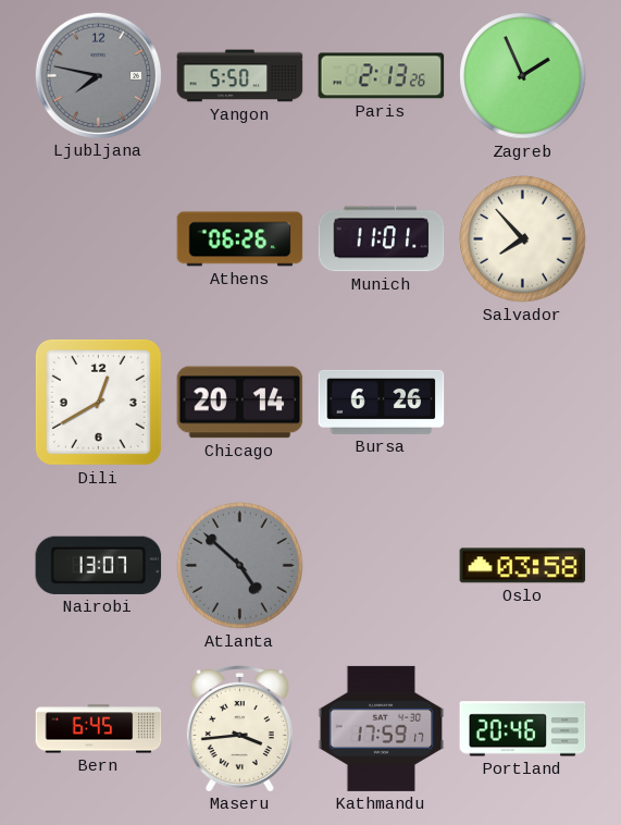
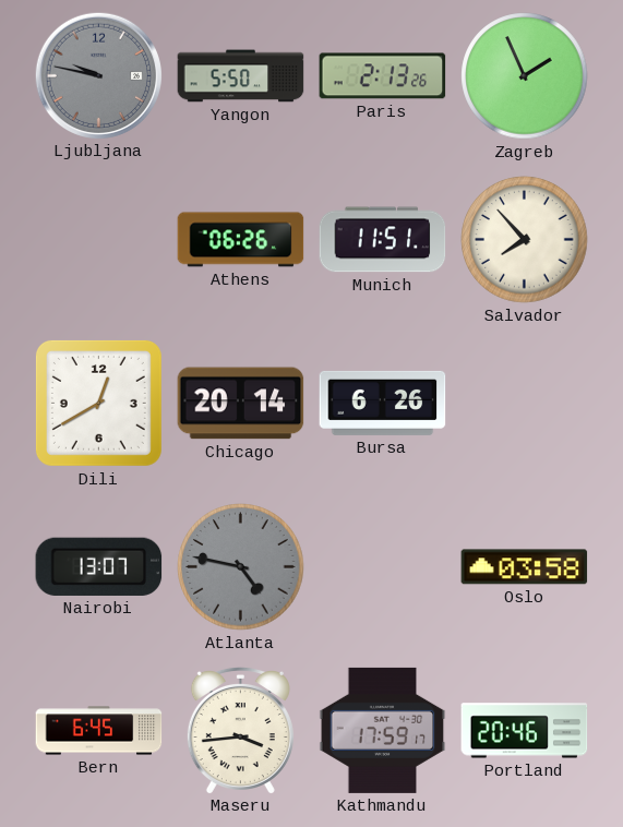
Ljubljana: 7:47 -> 9:47
Munich: 11:01 -> 11:51
Atlanta: 4:52 -> 4:47
